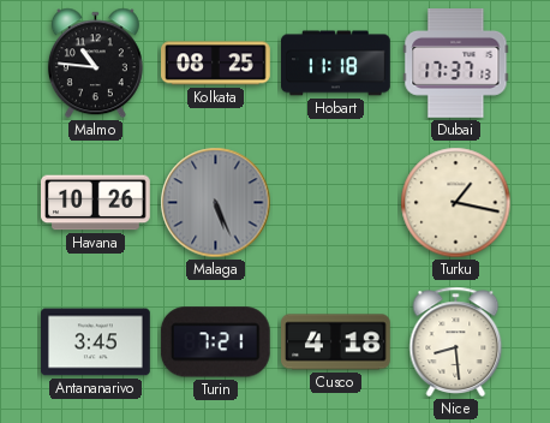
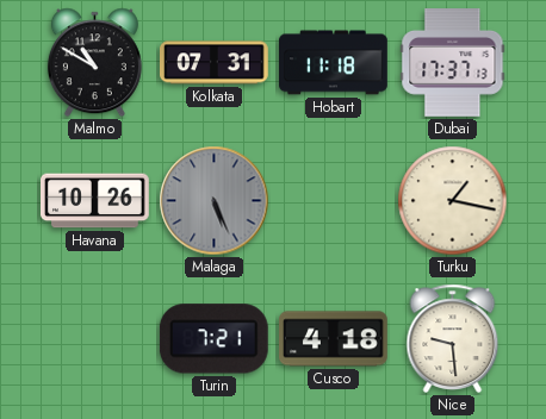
Malmo: 10:46 -> 10:50
Kolkata: 08:25 -> 07:31
Antananarivo: 3:45 -> none
Nice: 8:29 -> 9:29
